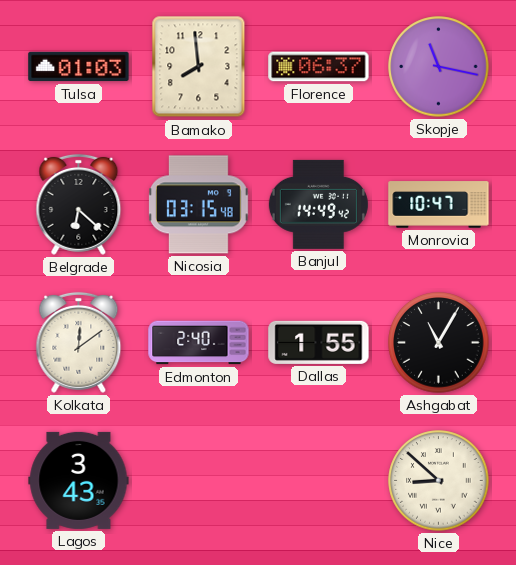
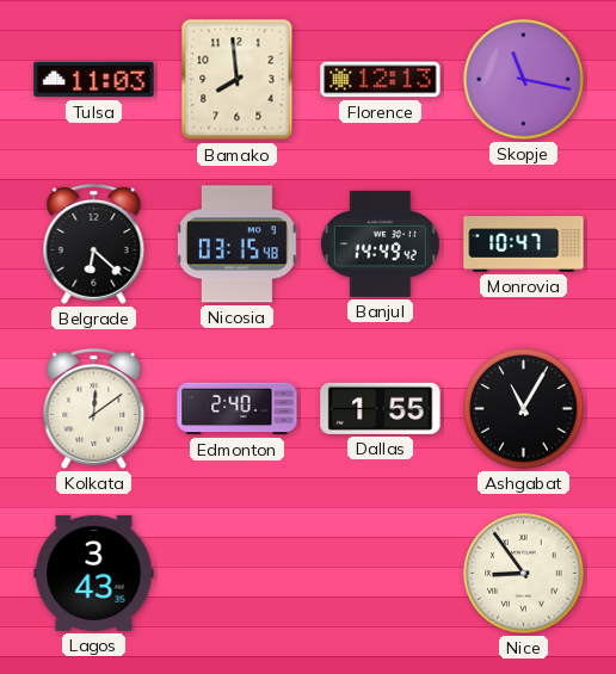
Tulsa: 01:03 -> 11:03
Florence: 06:37 -> 12:13
Nice: 8:52 -> 8:54
